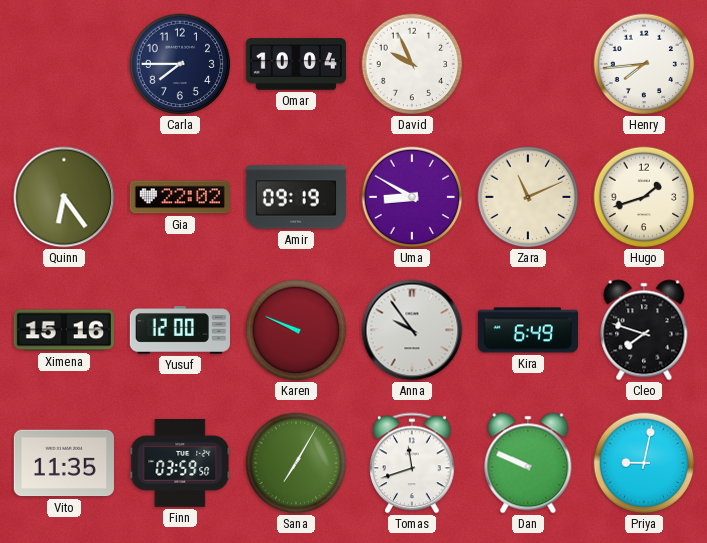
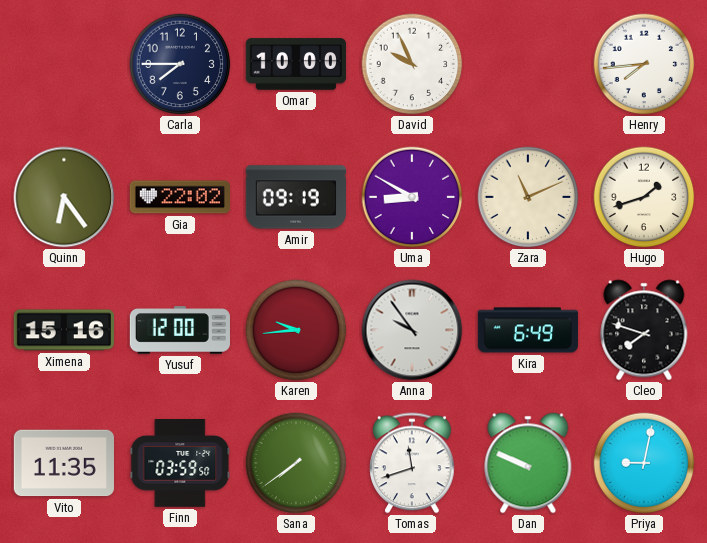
Omar: 10:04 -> 10:00
Karen: 9:49 -> 9:44
Sana: 7:05 -> 7:39
